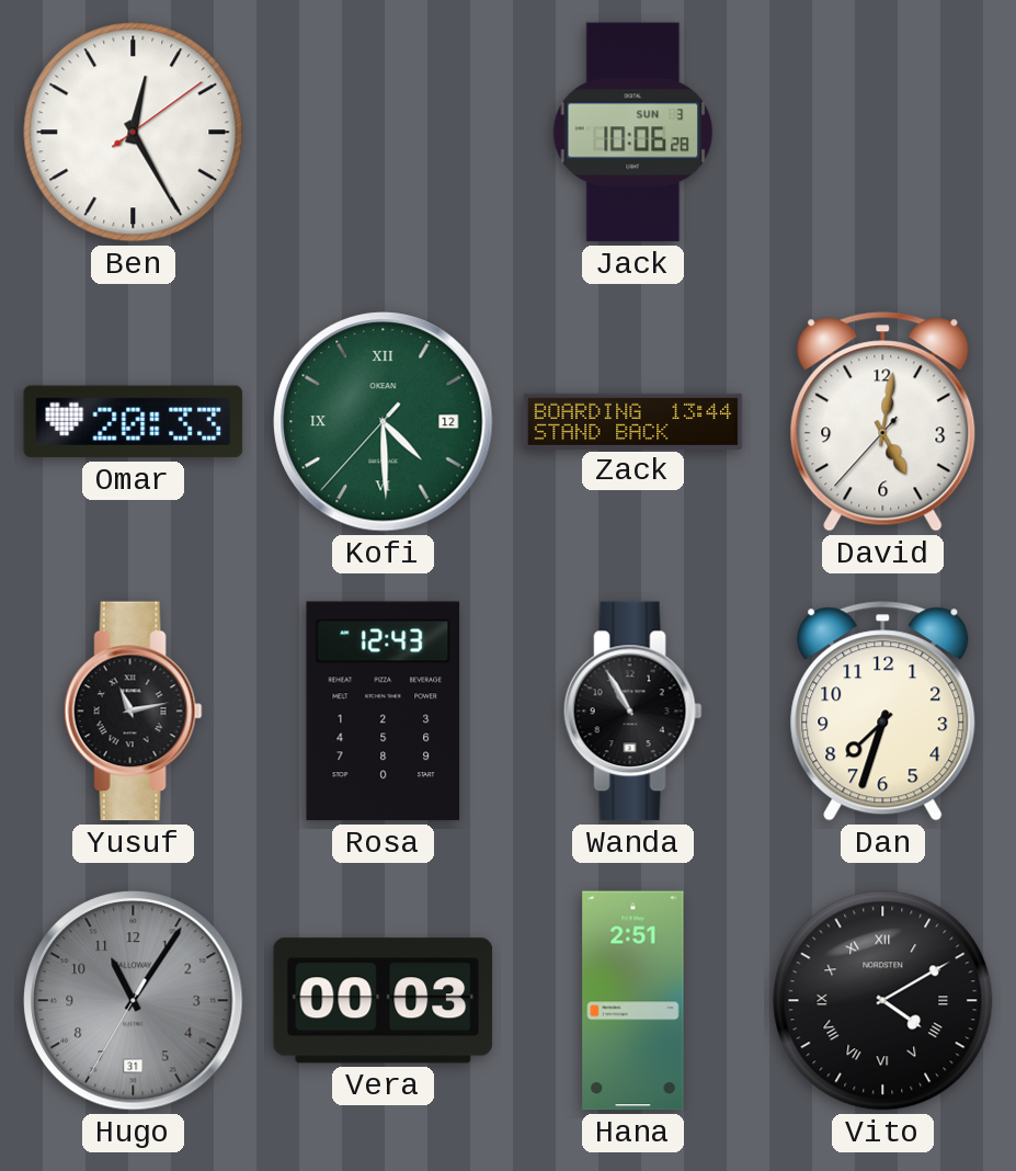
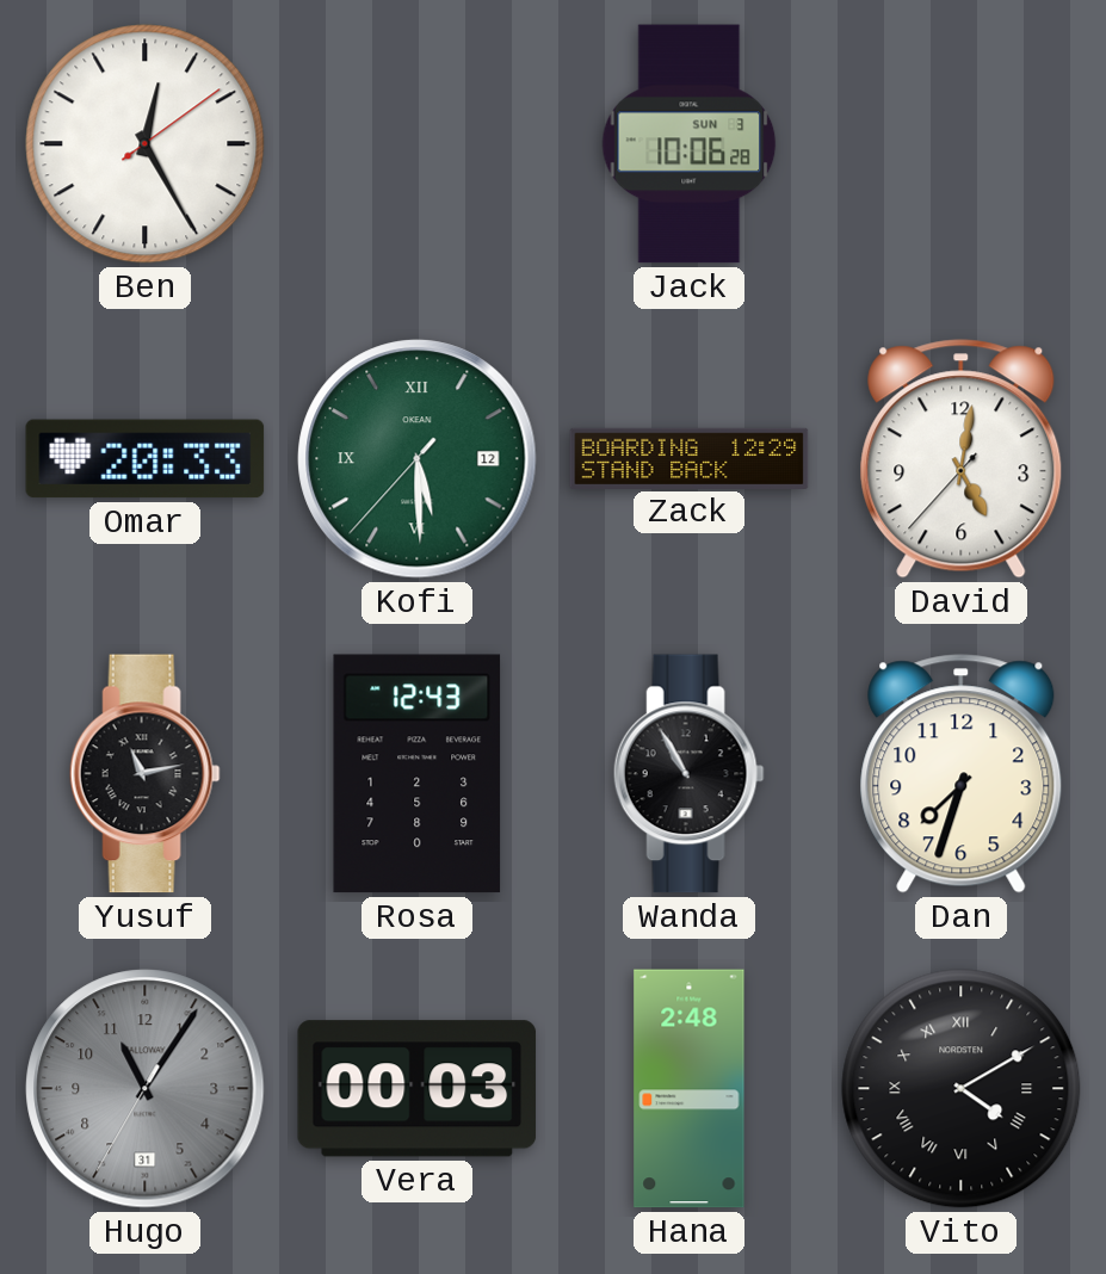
Kofi: 4:29 -> 5:29
Zack: 13:44 -> 12:29
Hana: 2:51 -> 2:48
